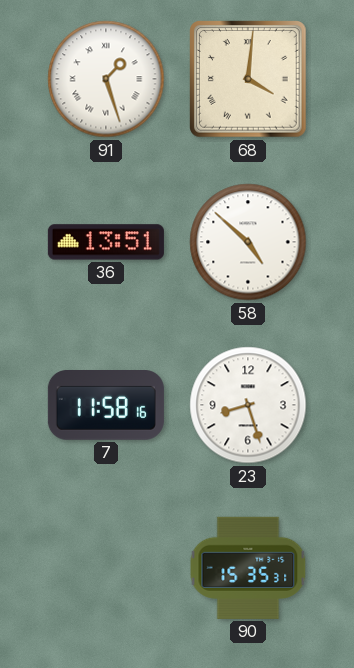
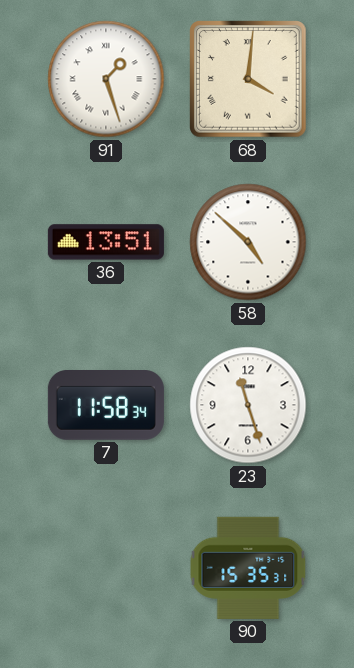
7: 11:58:16 -> 11:58:34
23: 8:27 -> 11:27
